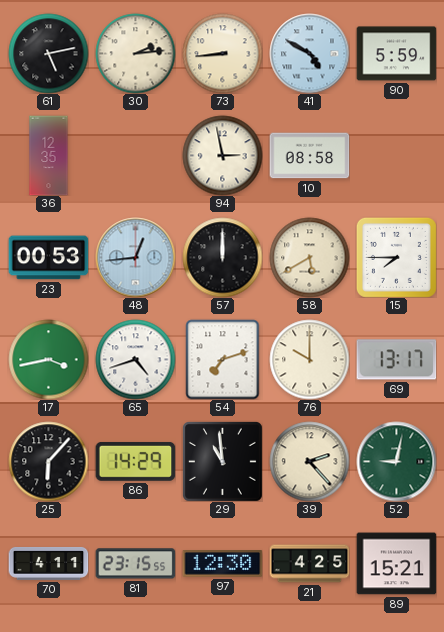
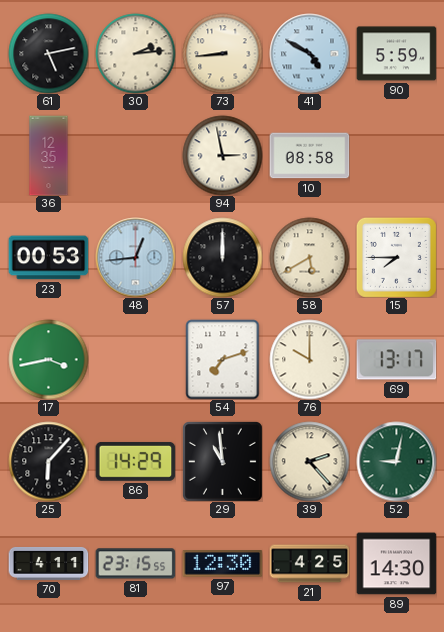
65: 4:42 -> none
89: 15:21 -> 14:30
